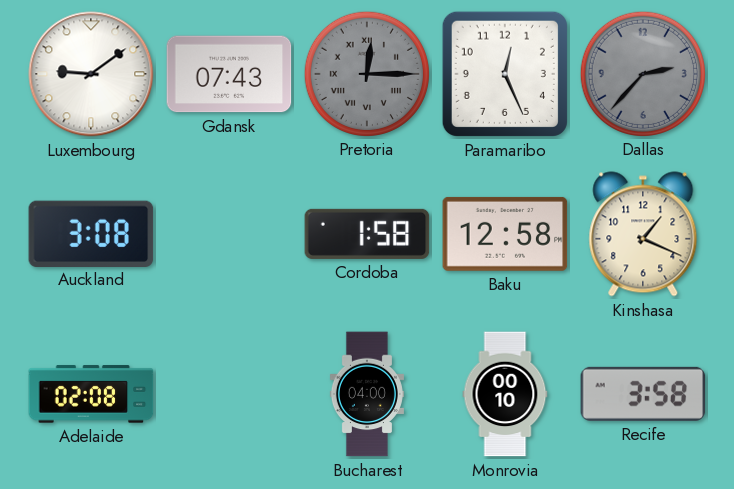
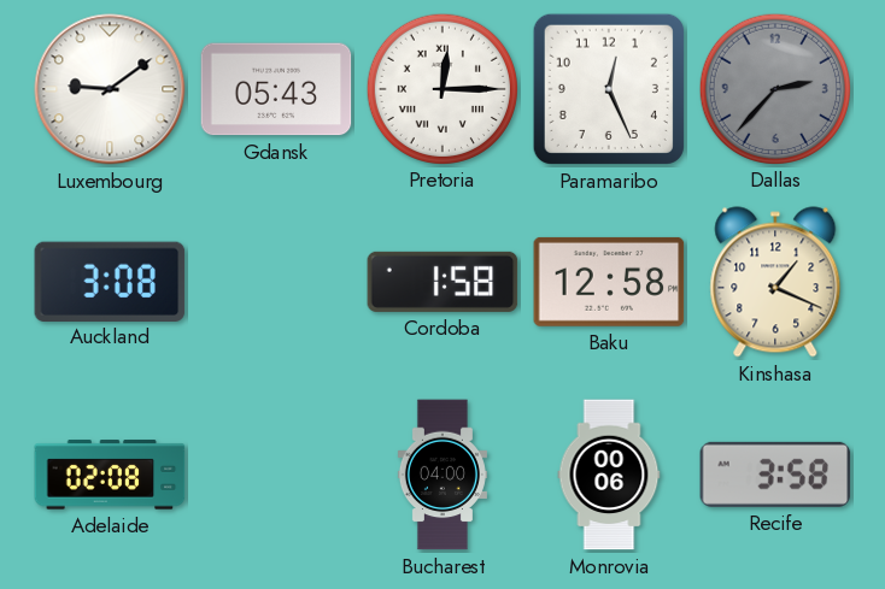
Gdansk: 07:43 -> 05:43
Pretoria dial: grey -> white
Monrovia: 00:10 -> 00:06
